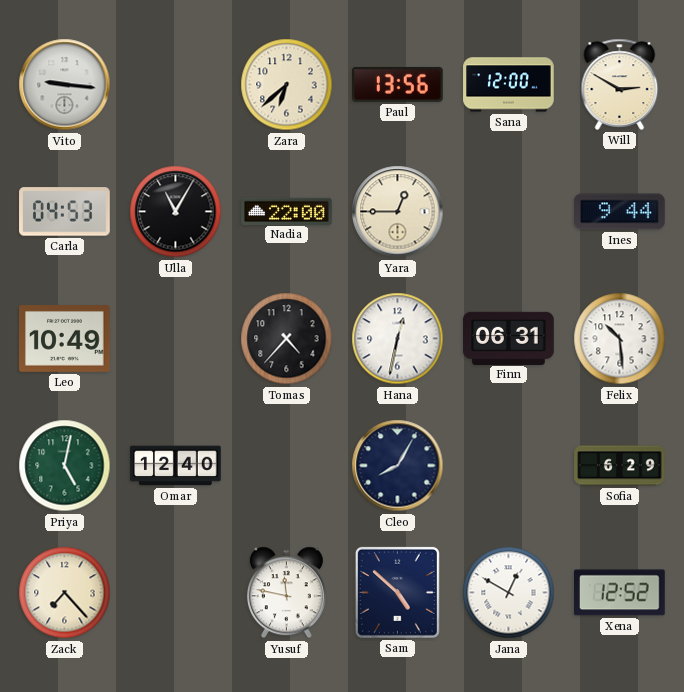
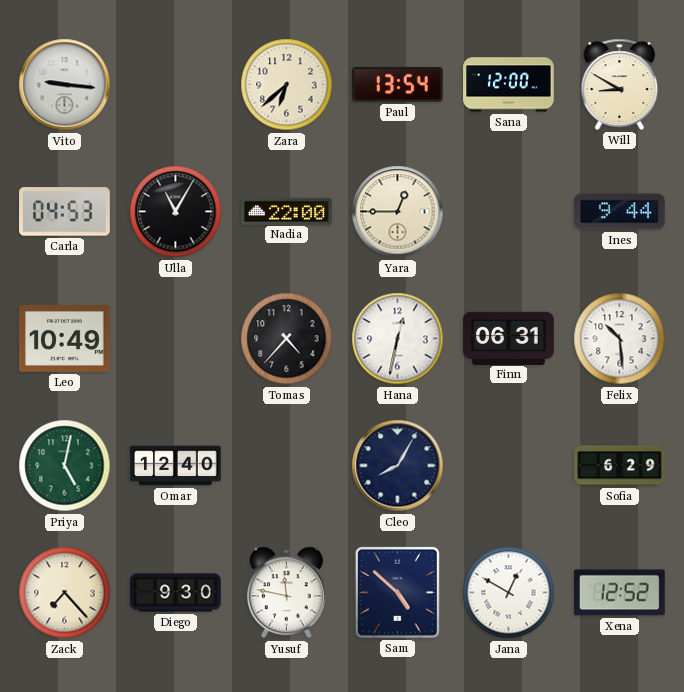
Paul: 13:56 -> 13:54
Will: 2:50 -> 8:50
Diego: none -> 9:30
